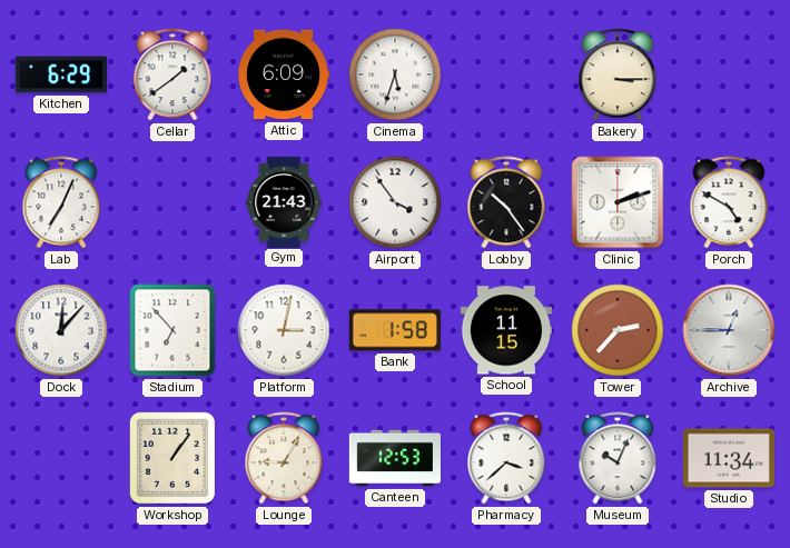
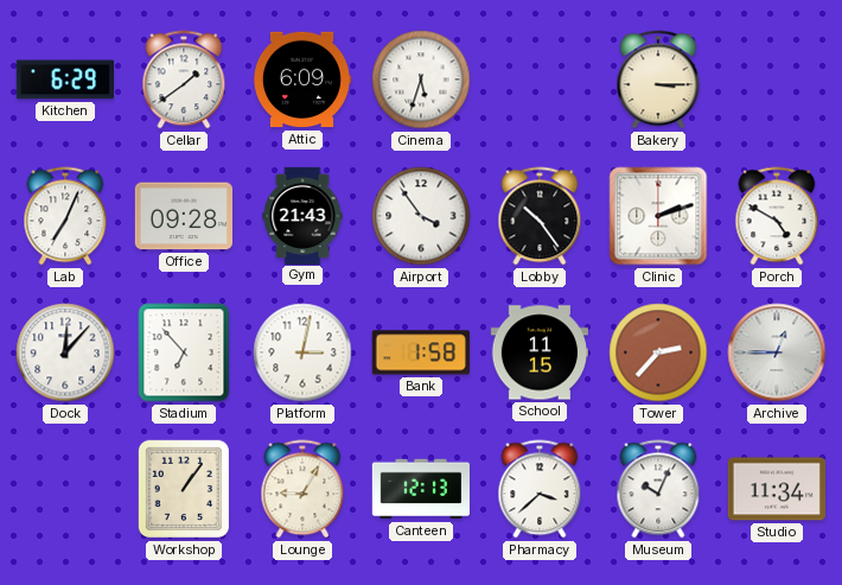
Office: none -> 09:28
Canteen: 12:53 -> 12:13
